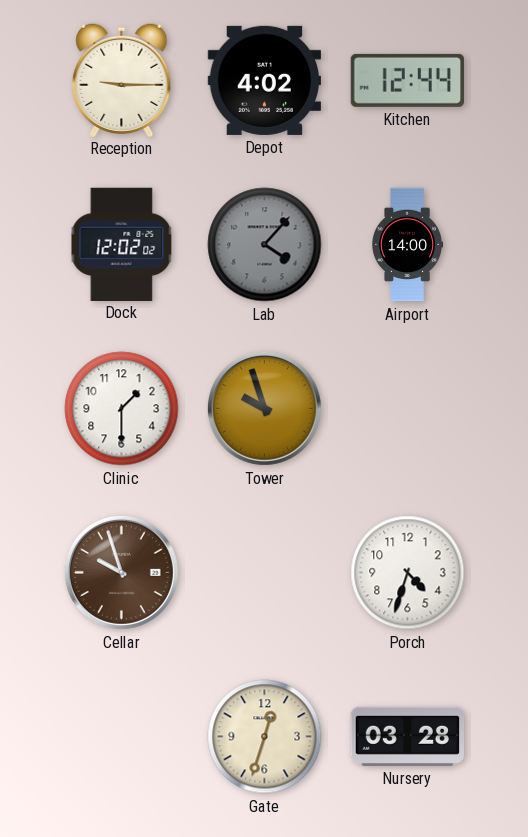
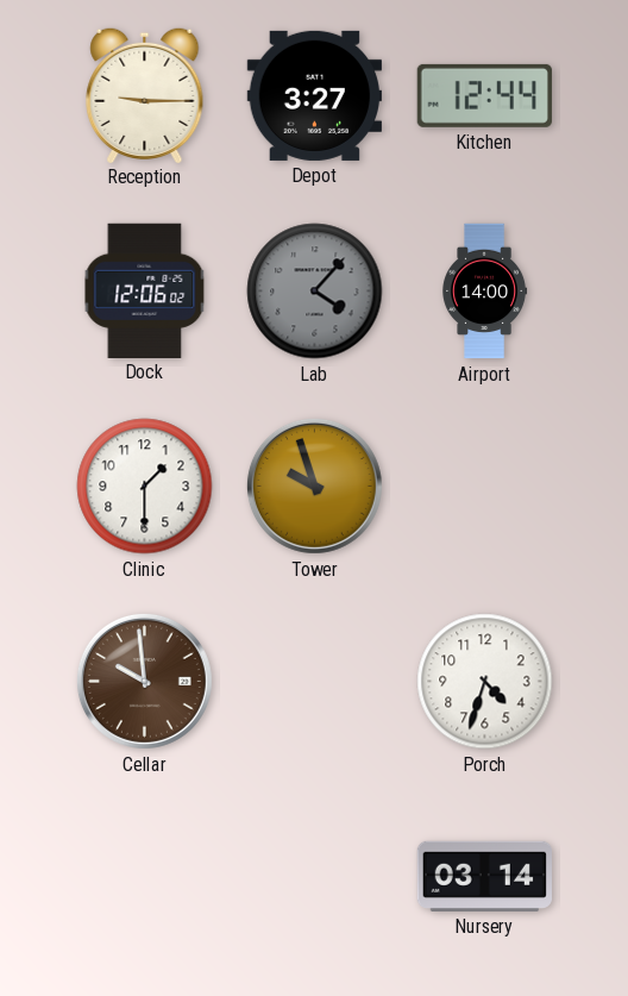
Depot: 4:02 -> 3:27
Dock: 12:02 -> 12:06
Cellar: 9:57 -> 9:59
Gate: 12:33 -> none
Nursery: 03:28 -> 03:14
